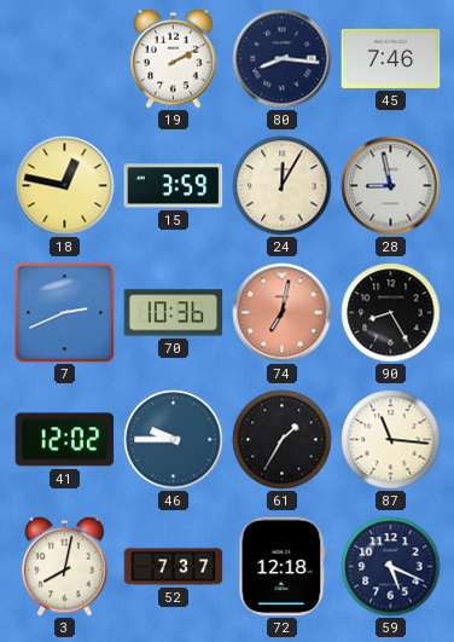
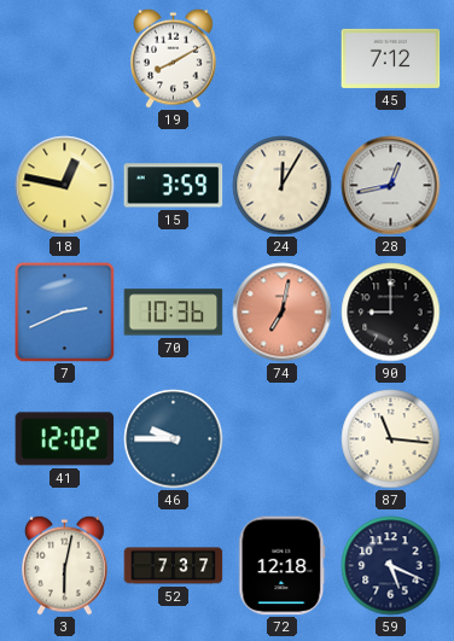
19: 2:10 -> 8:10
80: 8:16 -> none
45: 7:46 -> 7:12
28: 8:58 -> 12:43
90: 8:25 -> 9:00
61: 1:35 -> none
3: 8:02 -> 6:02
